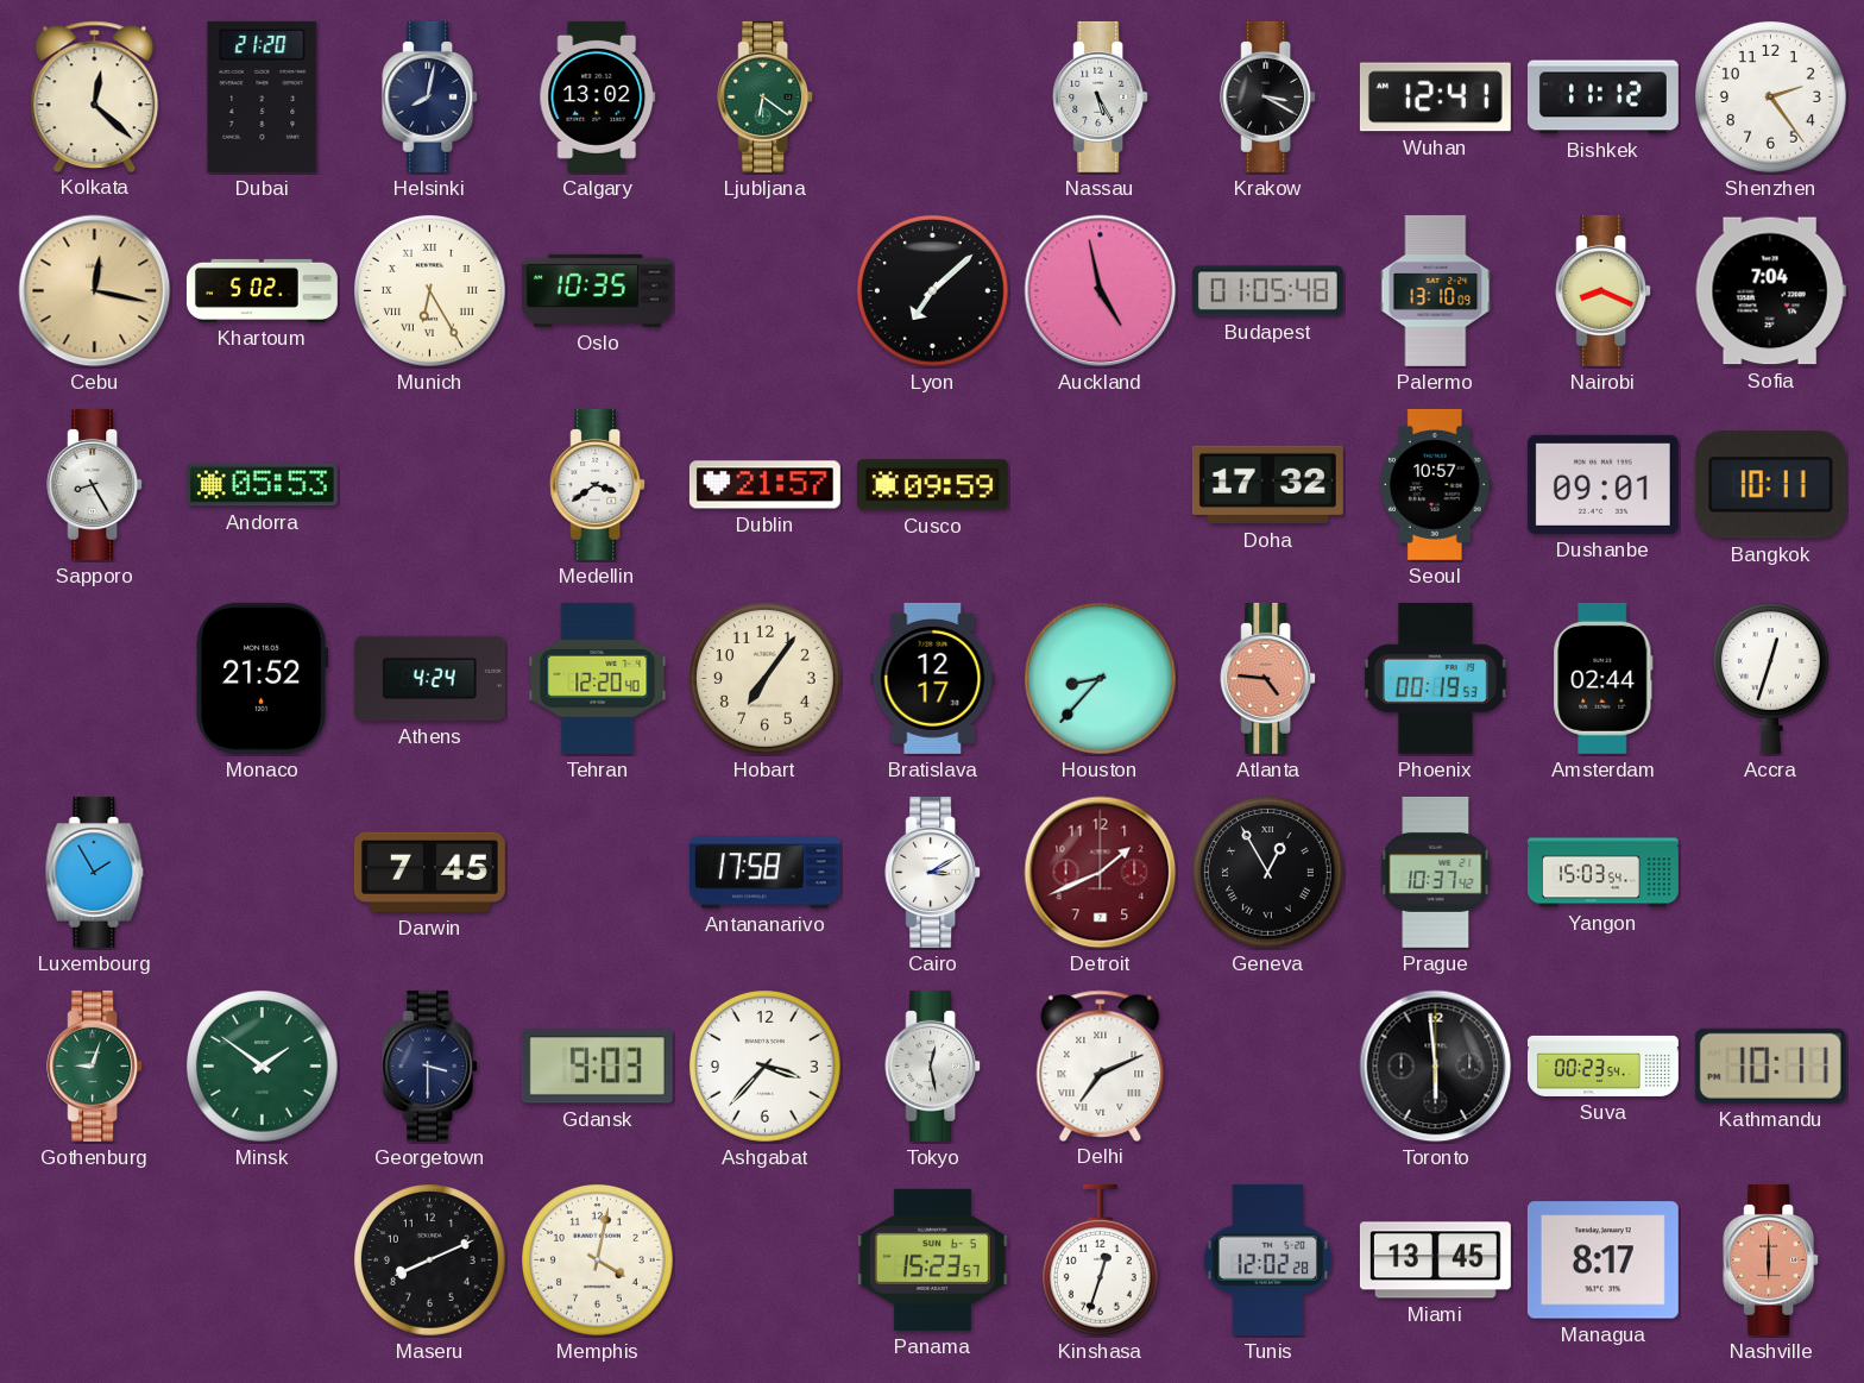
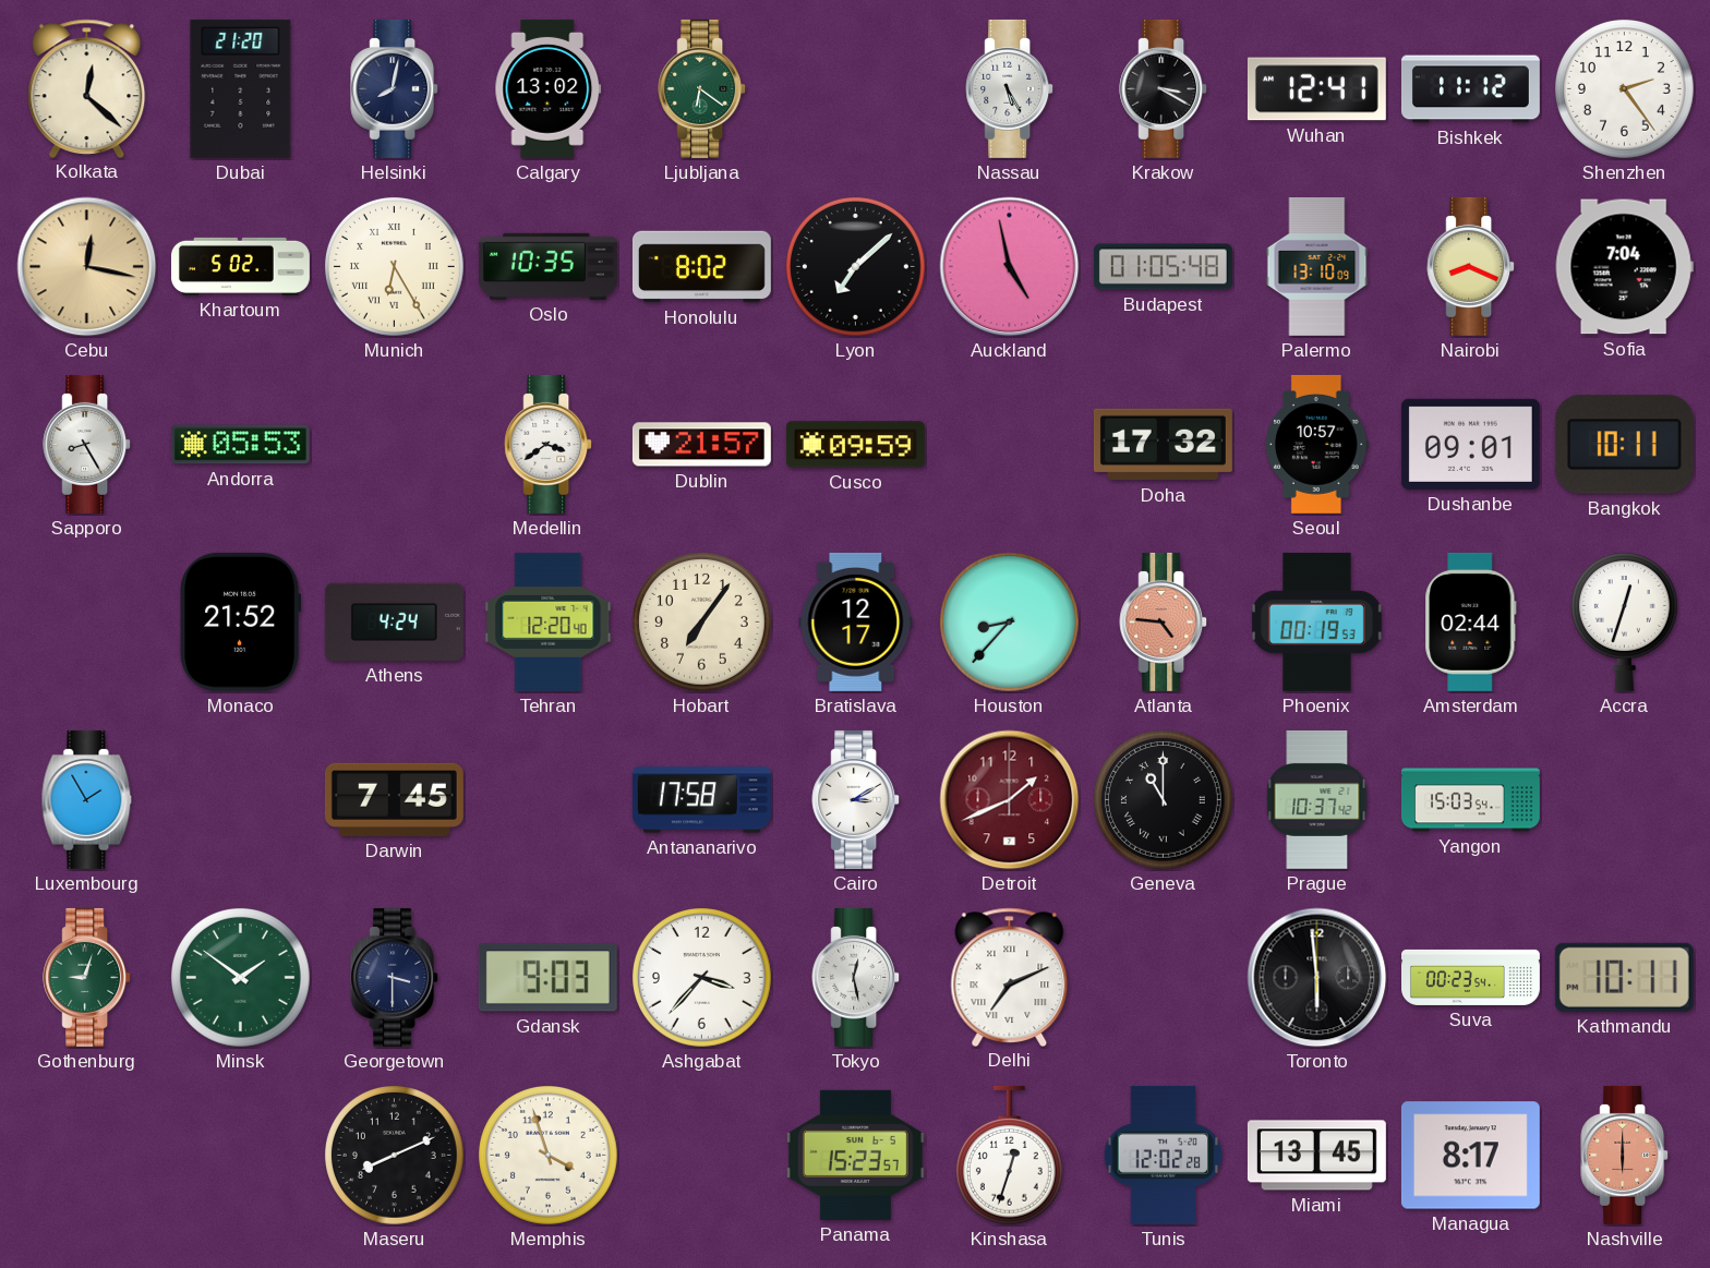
Honolulu: none -> 8:02
Geneva: 12:55 -> 11:00
Memphis: 4:02 -> 3:57
